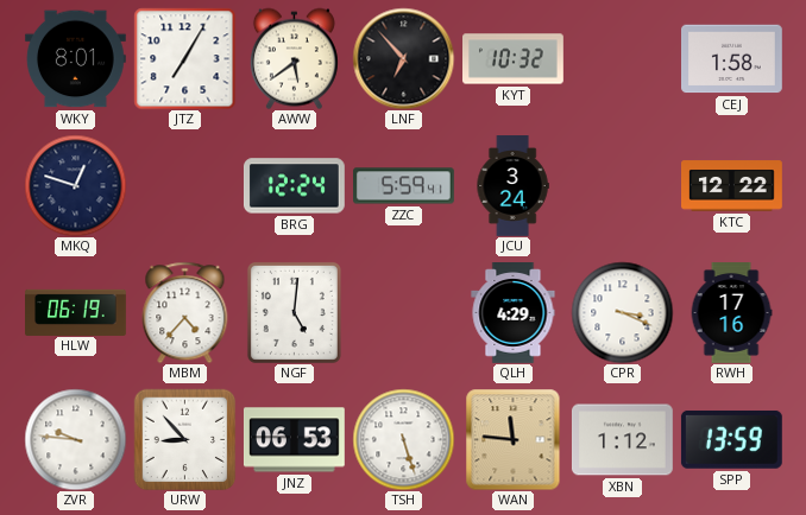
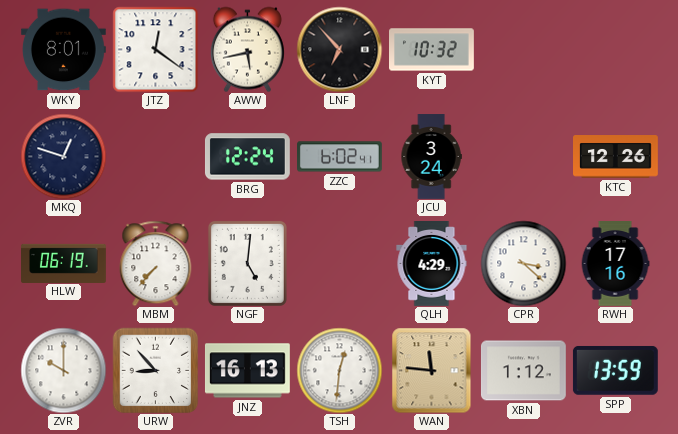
JTZ: 7:05 -> 12:21
AWW: 5:39 -> 5:43
CEJ: 1:58 -> none
ZZC: 5:59 -> 6:02
KTC: 12:22 -> 12:26
MBM: 4:37 -> 7:37
CPR: 3:19 -> 3:22
ZVR: 9:46 -> 10:00
JNZ: 06:53 -> 16:13
TSH: 5:27 -> 12:31
